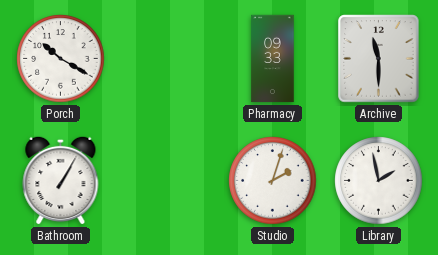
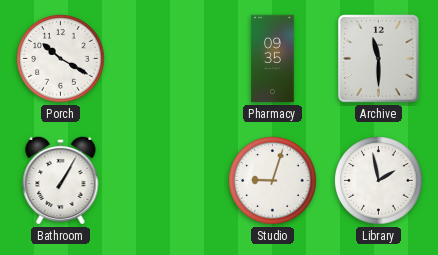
Pharmacy: 09:33 -> 09:35
Studio: 2:03 -> 9:03
